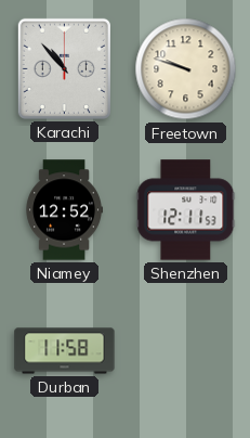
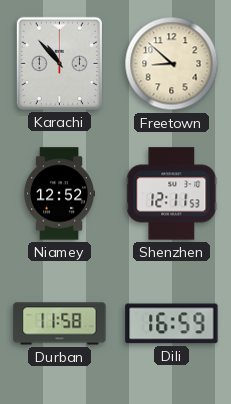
Freetown: 9:48 -> 8:52
Dili: none -> 16:59
